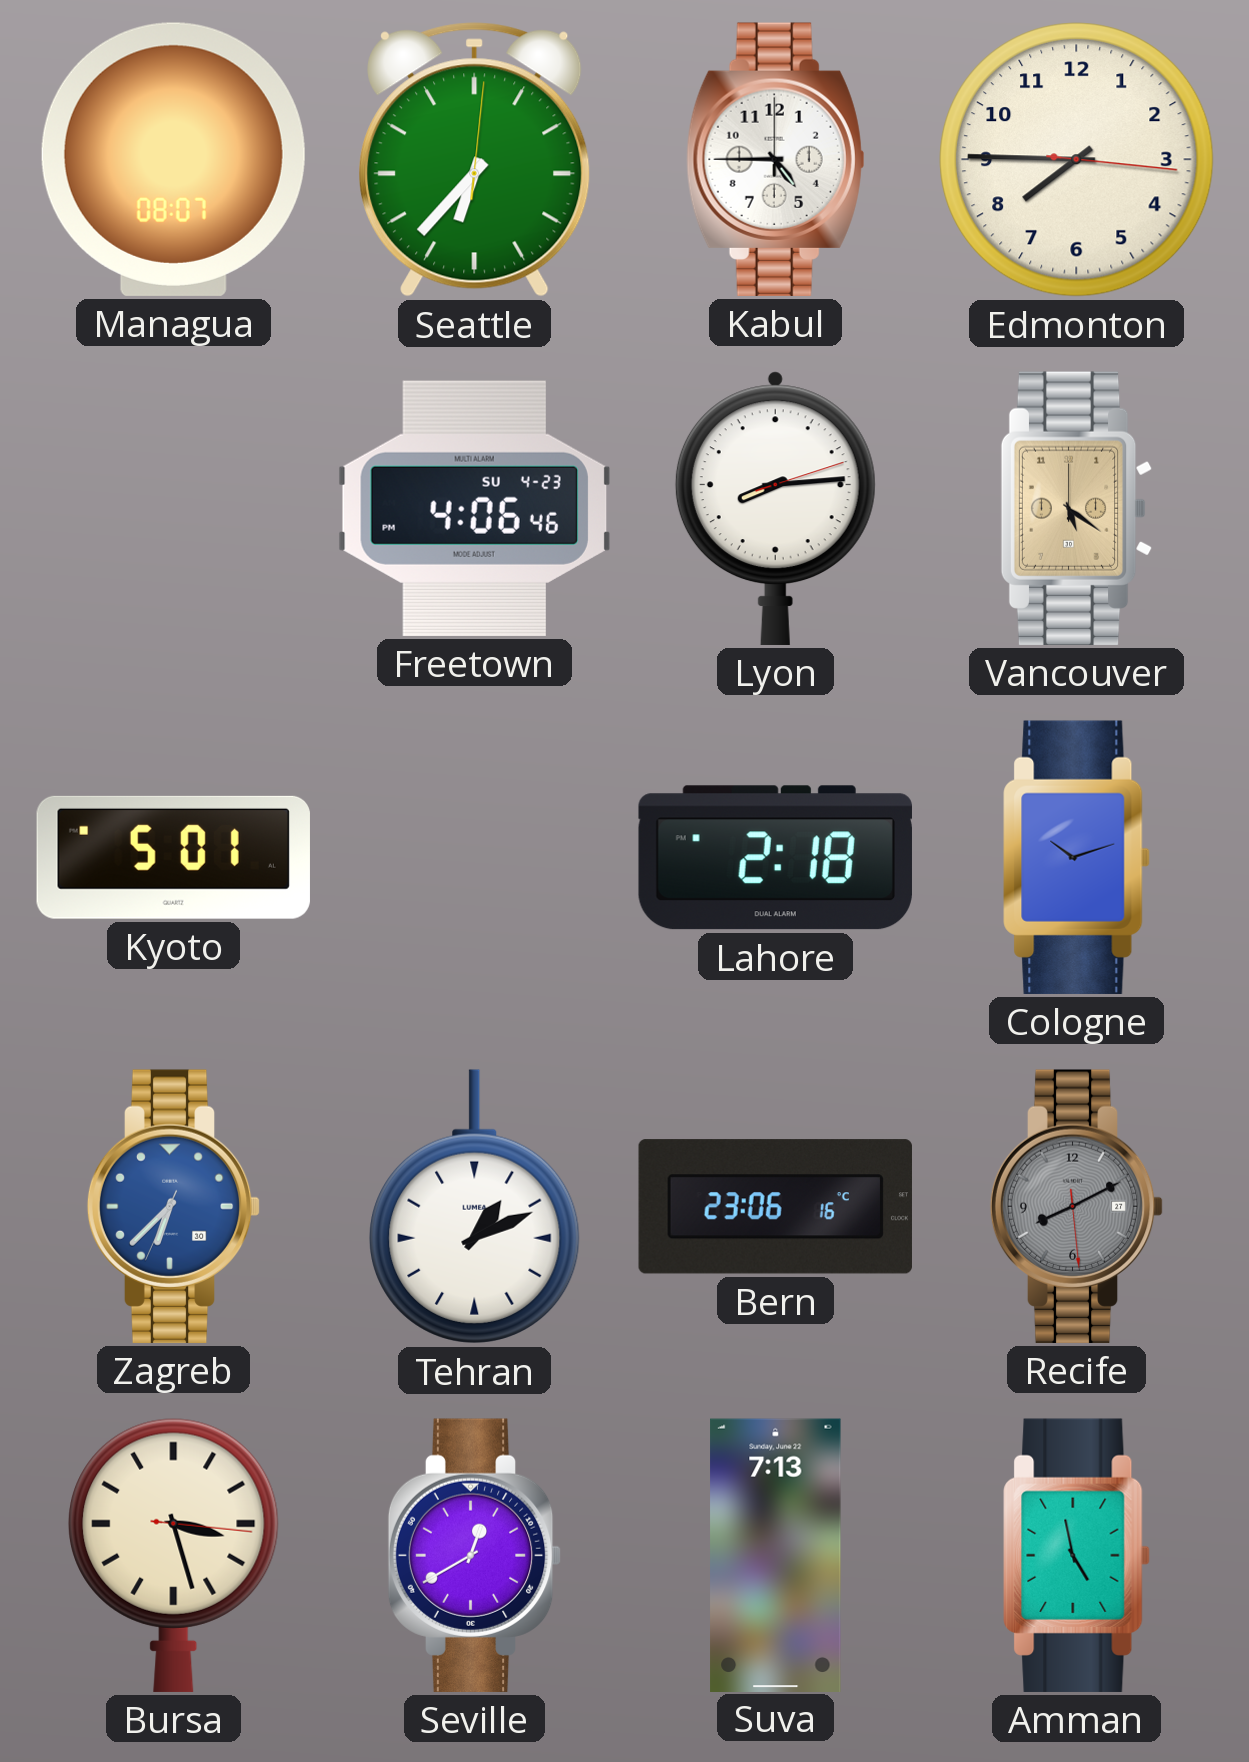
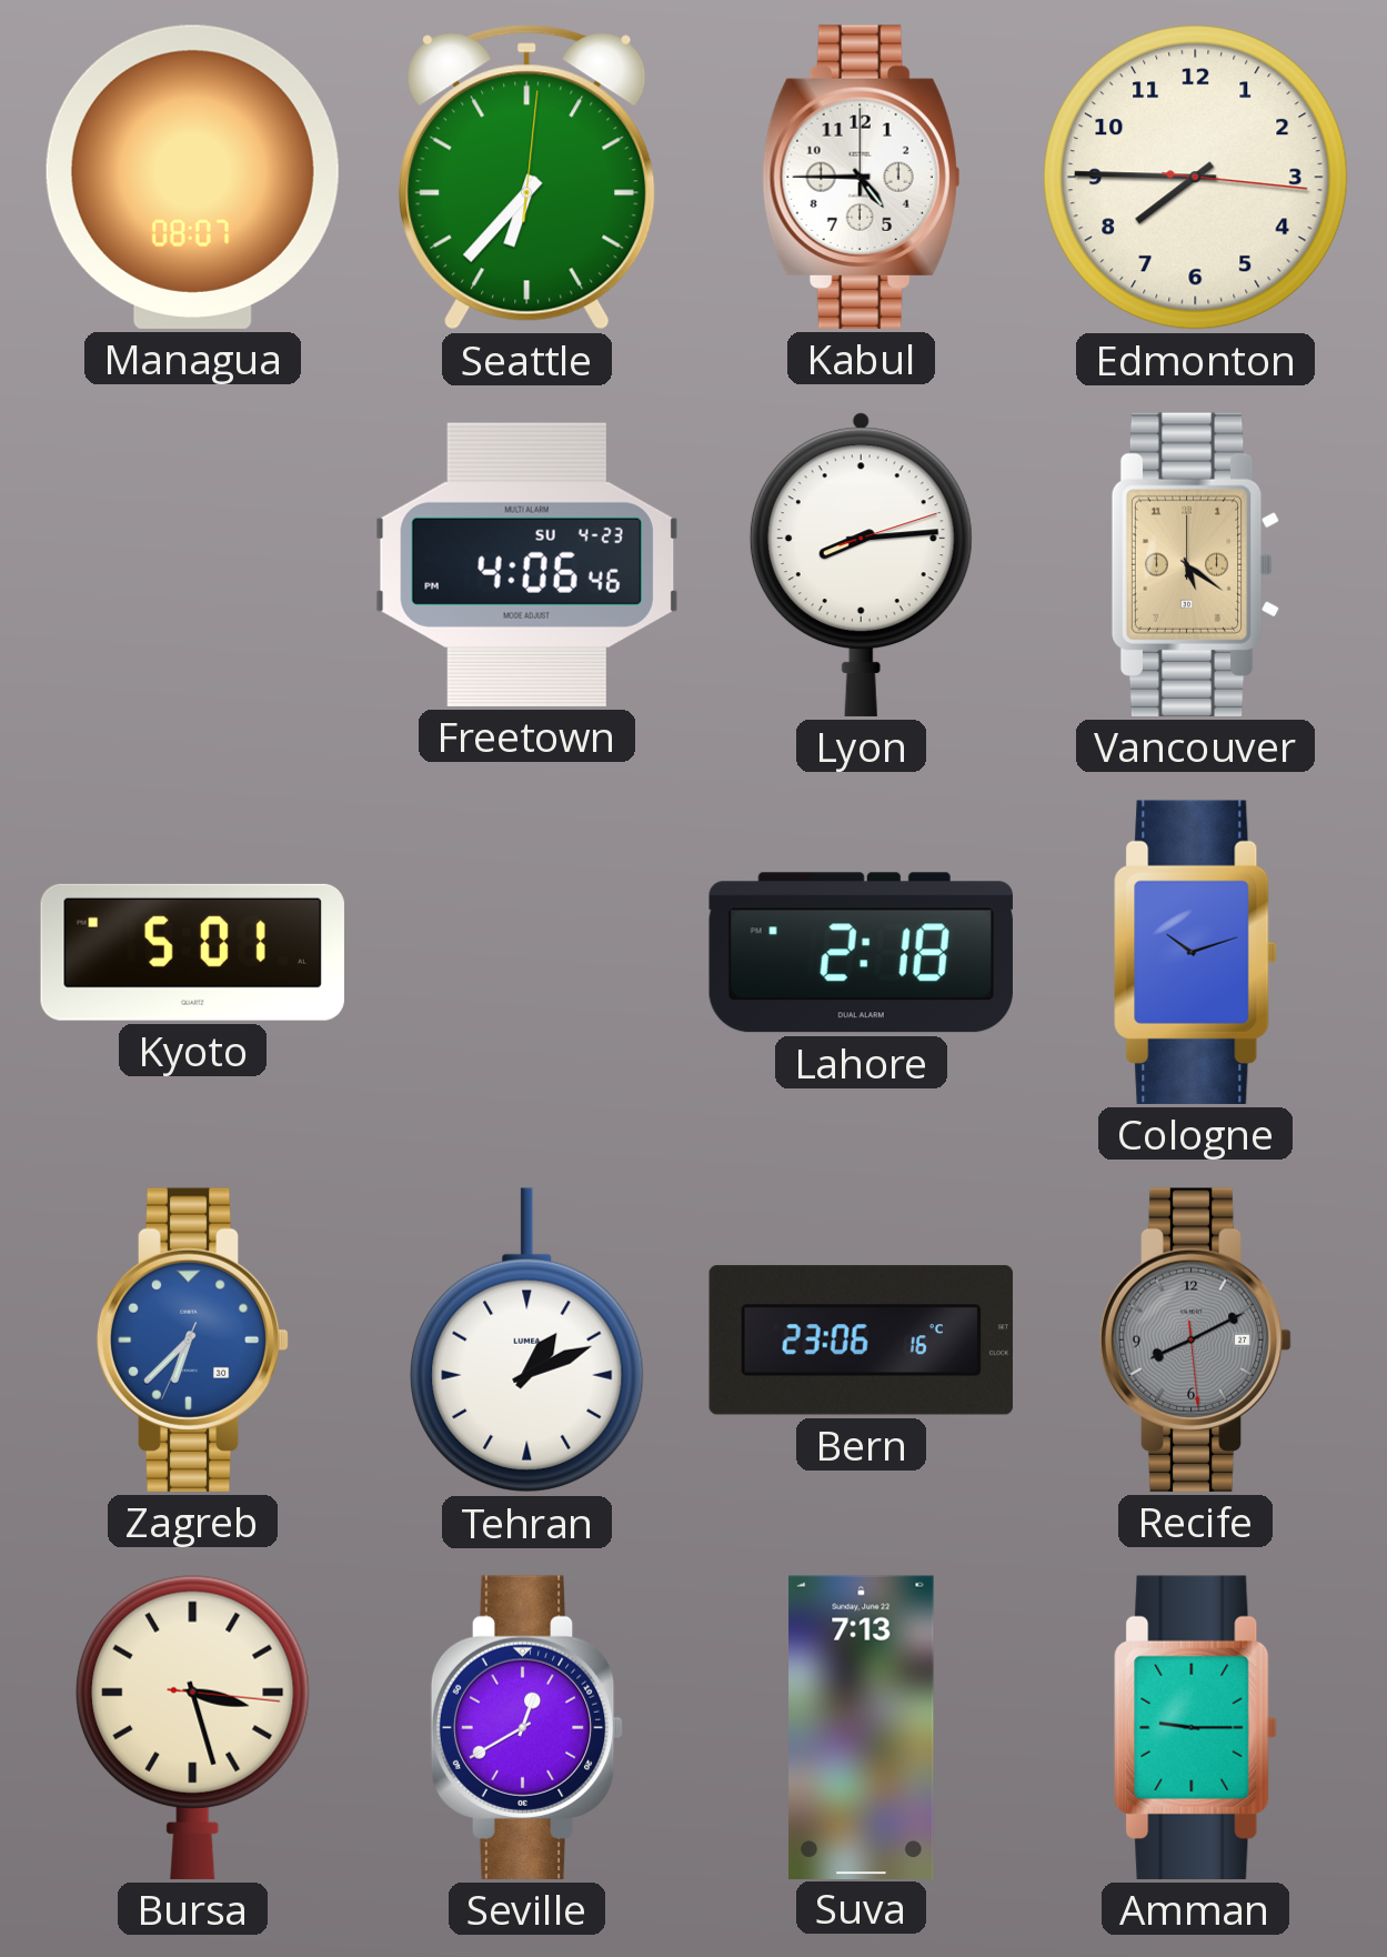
Amman: 4:58 -> 9:15
